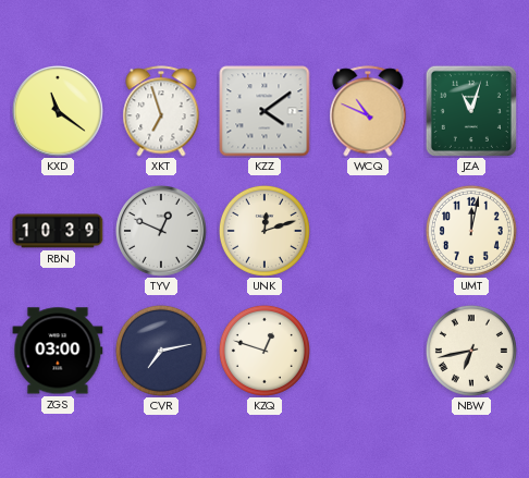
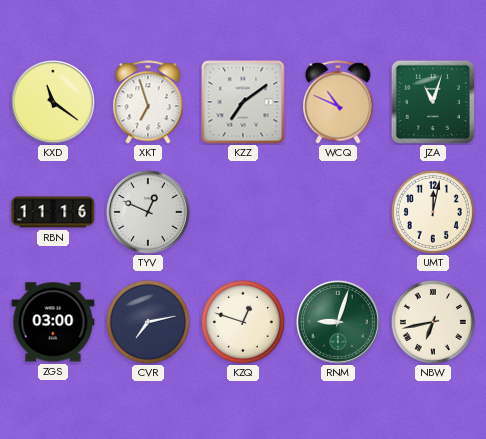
KZZ: 4:09 -> 7:09
RBN: 10:39 -> 11:16
UNK: 12:12 -> none
RNM: none -> 9:03
